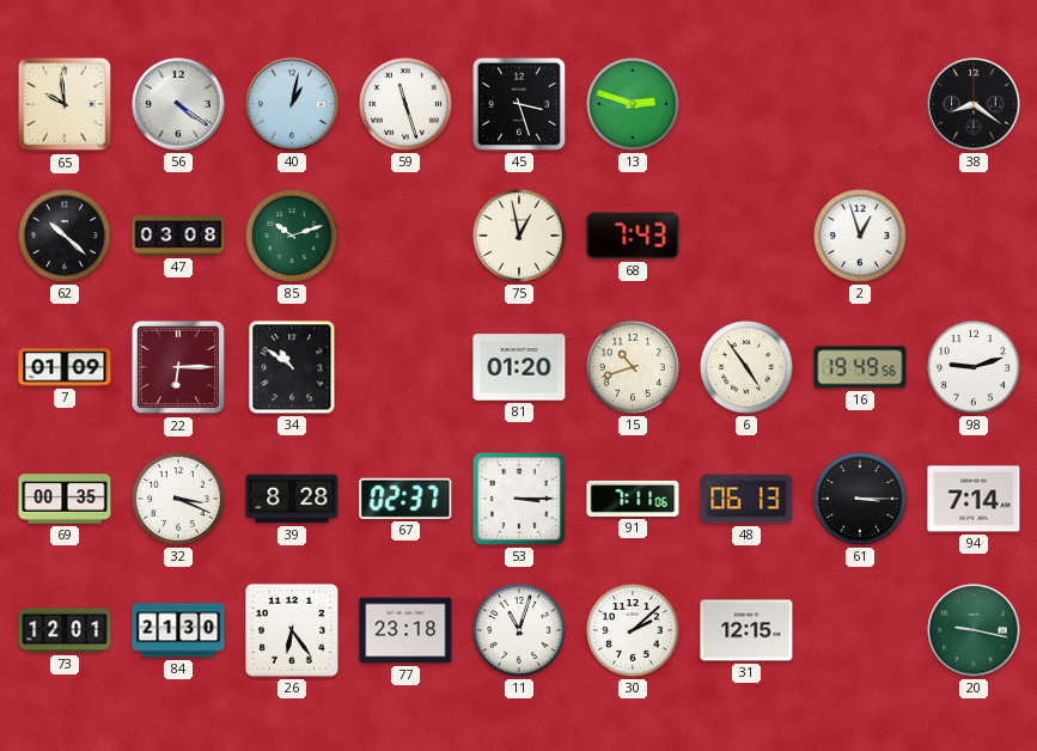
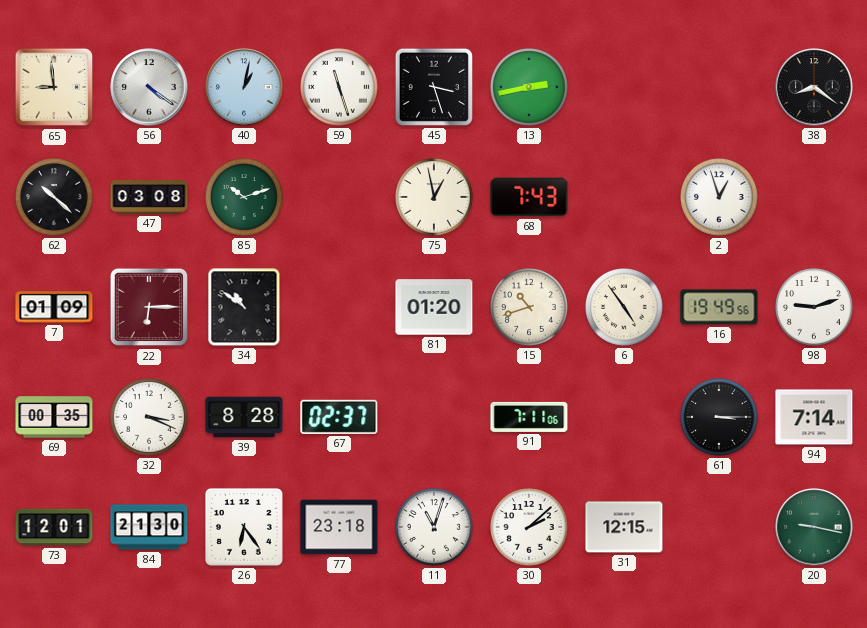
65: 9:59 -> 8:59
13: 2:48 -> 2:43
53: 3:15 -> none
48: 06:13 -> none
